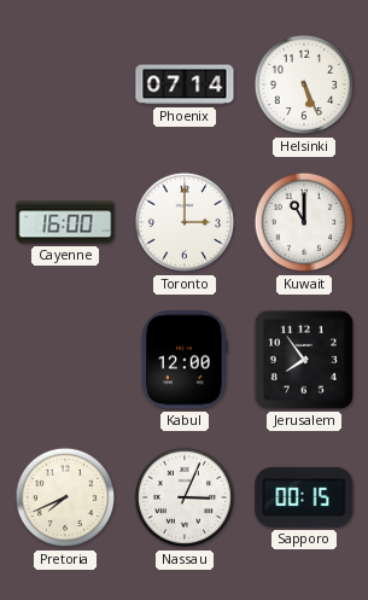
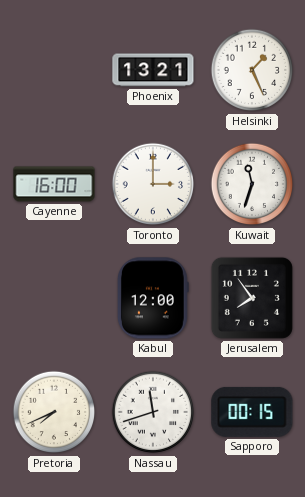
Phoenix: 07:14 -> 13:21
Helsinki: 5:26 -> 1:26
Kuwait: 11:00 -> 11:33
Nassau: 3:04 -> 11:42
